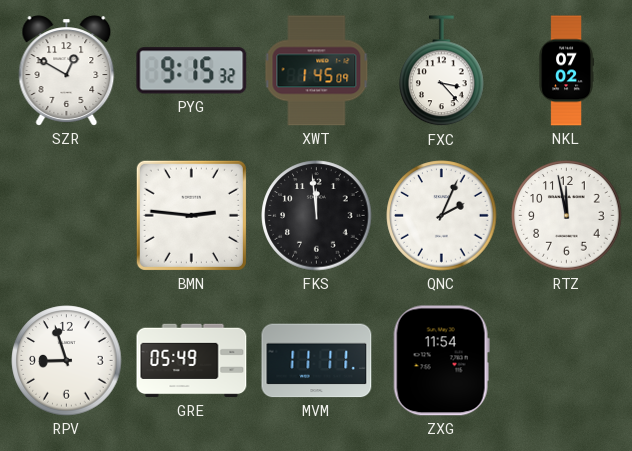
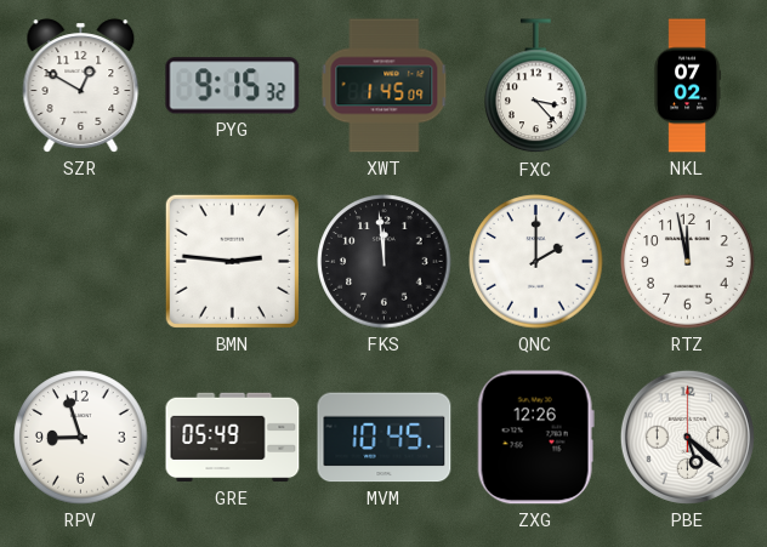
QNC: 2:04 -> 2:00
MVM: 11:11 -> 10:45
ZXG: 11:54 -> 12:26
PBE: none -> 5:22
